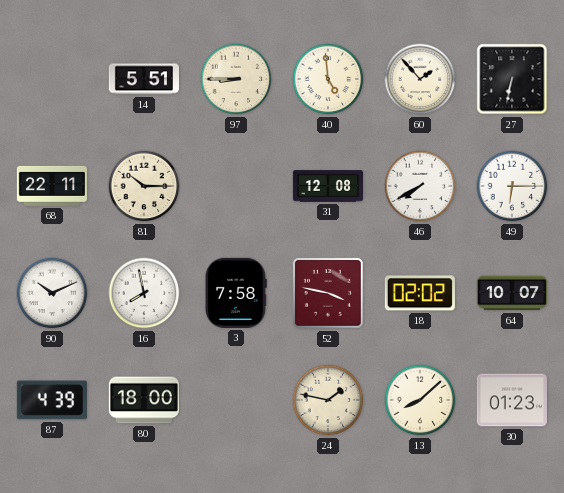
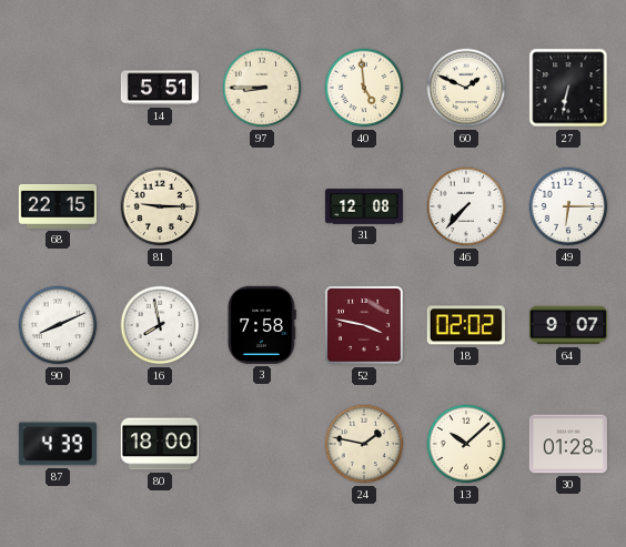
60: 1:53 -> 1:49
68: 22:11 -> 22:15
81: 10:15 -> 9:15
46: 7:40 -> 7:37
90: 10:11 -> 8:11
64: 10:07 -> 9:07
13: 8:08 -> 10:08
30: 01:23 -> 01:28
